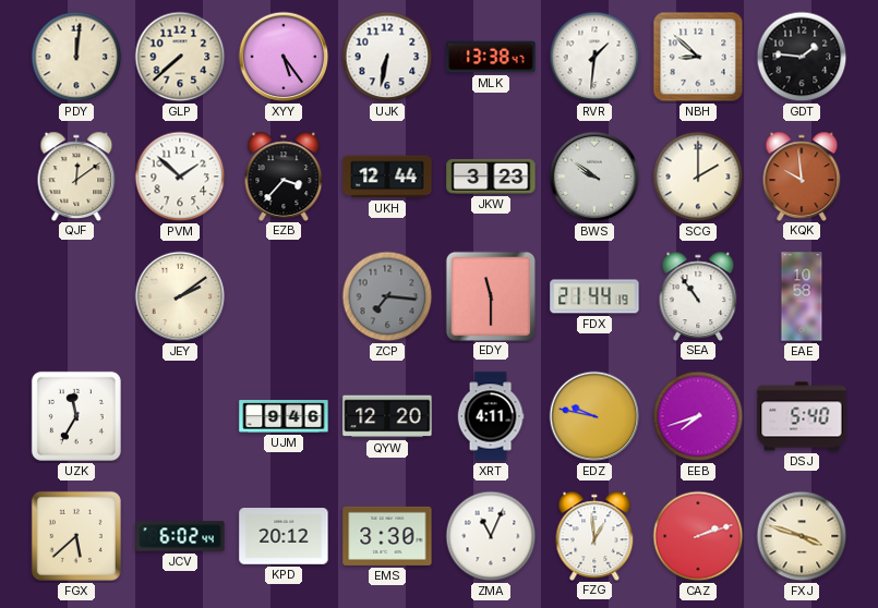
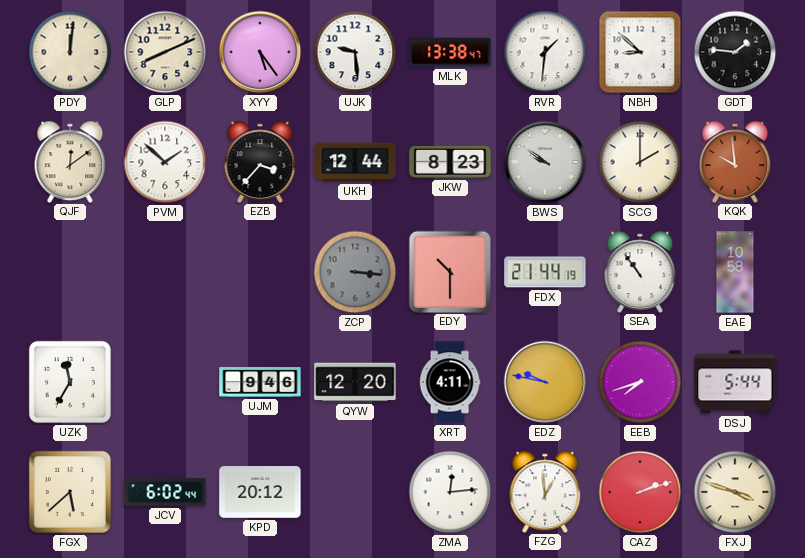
GLP: 7:38 -> 8:11
UJK: 6:32 -> 9:29
JKW: 3:23 -> 8:23
JEY: 2:09 -> none
ZCP: 7:16 -> 3:16
EDY: 11:30 -> 10:30
DSJ: 5:40 -> 5:44
EMS: 3:30 -> none
ZMA: 11:04 -> 12:14
